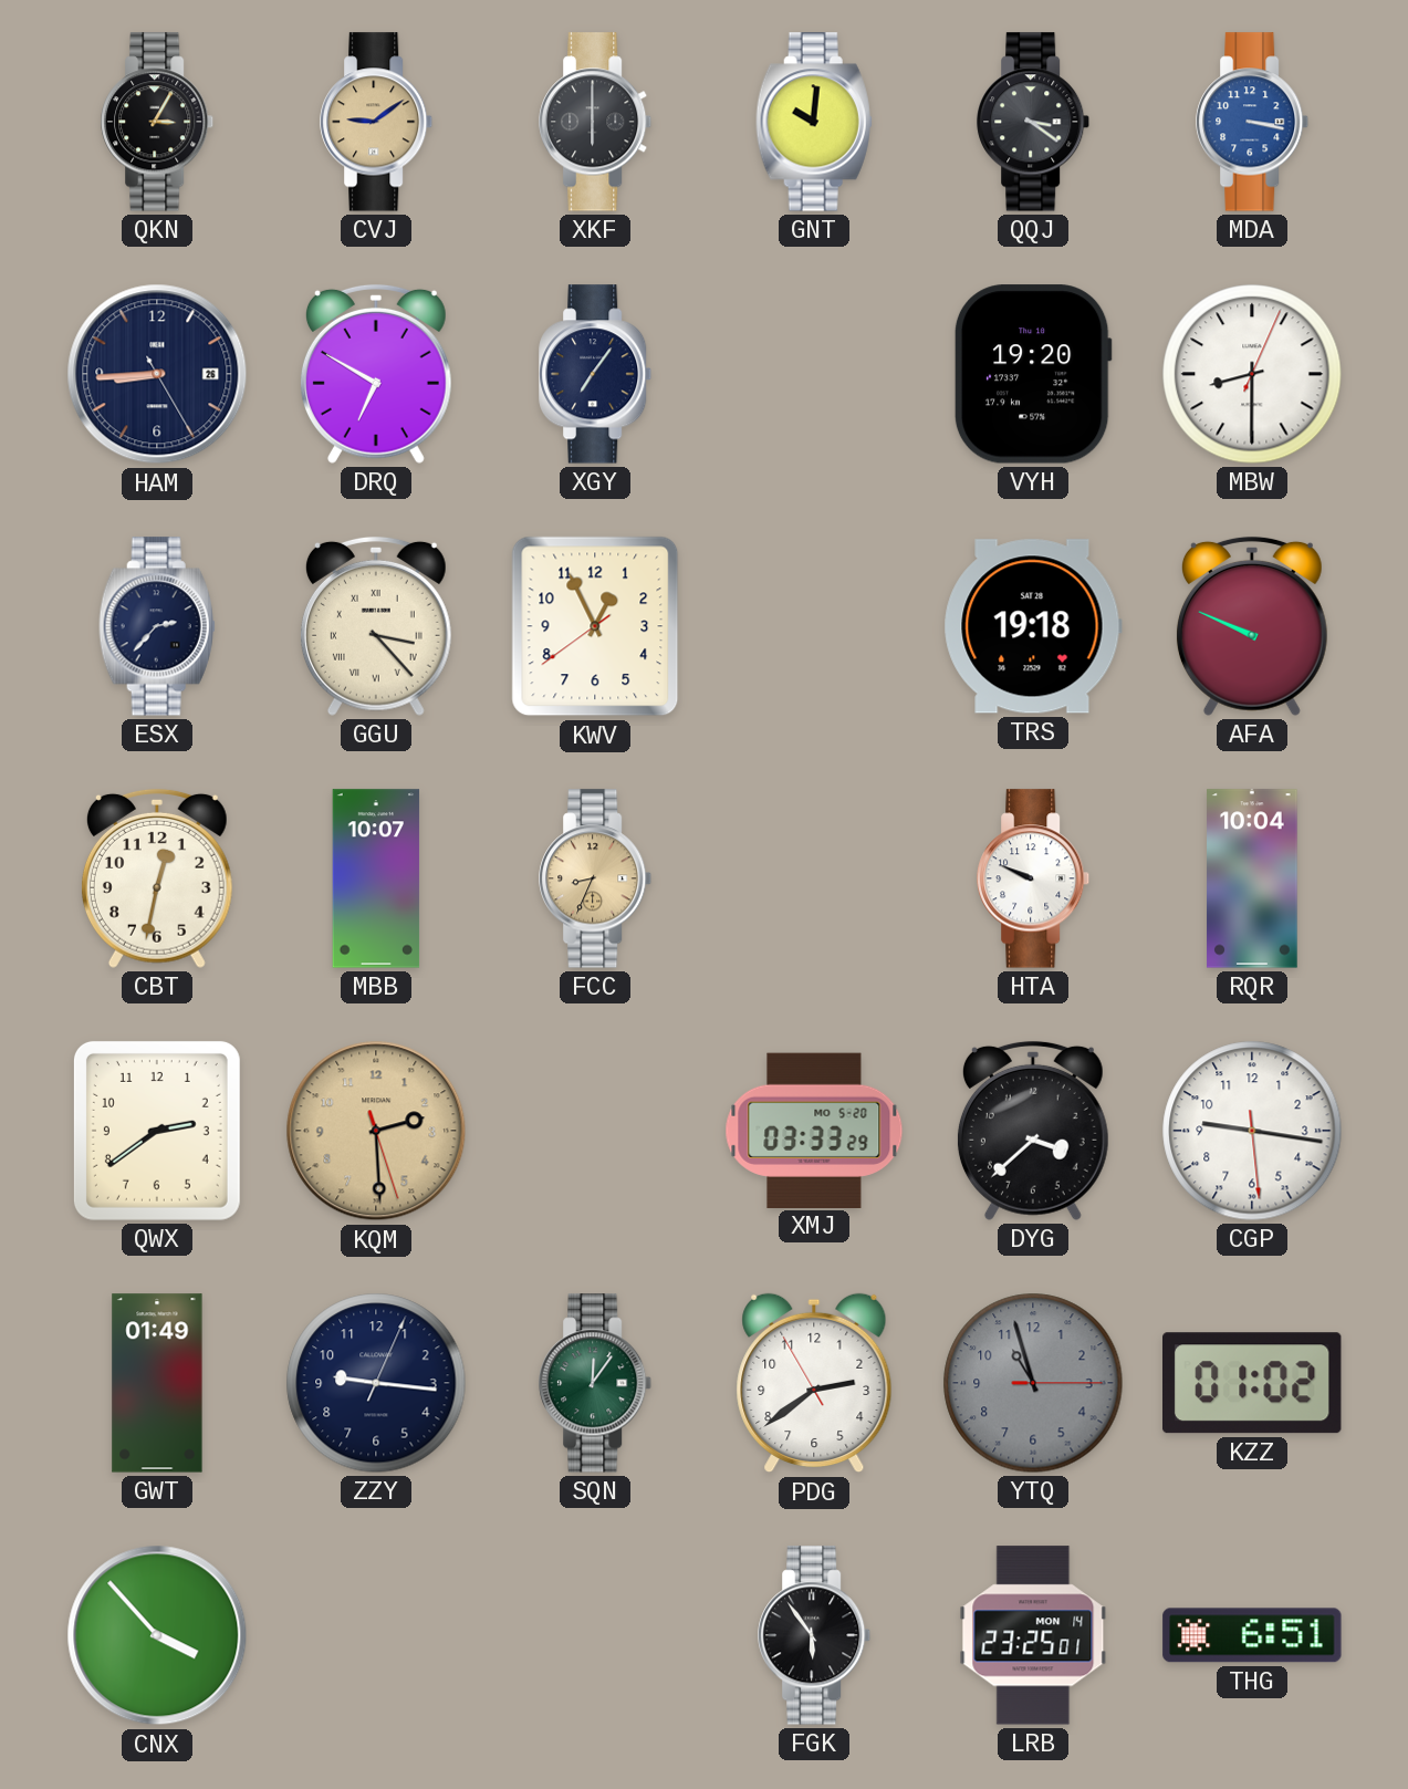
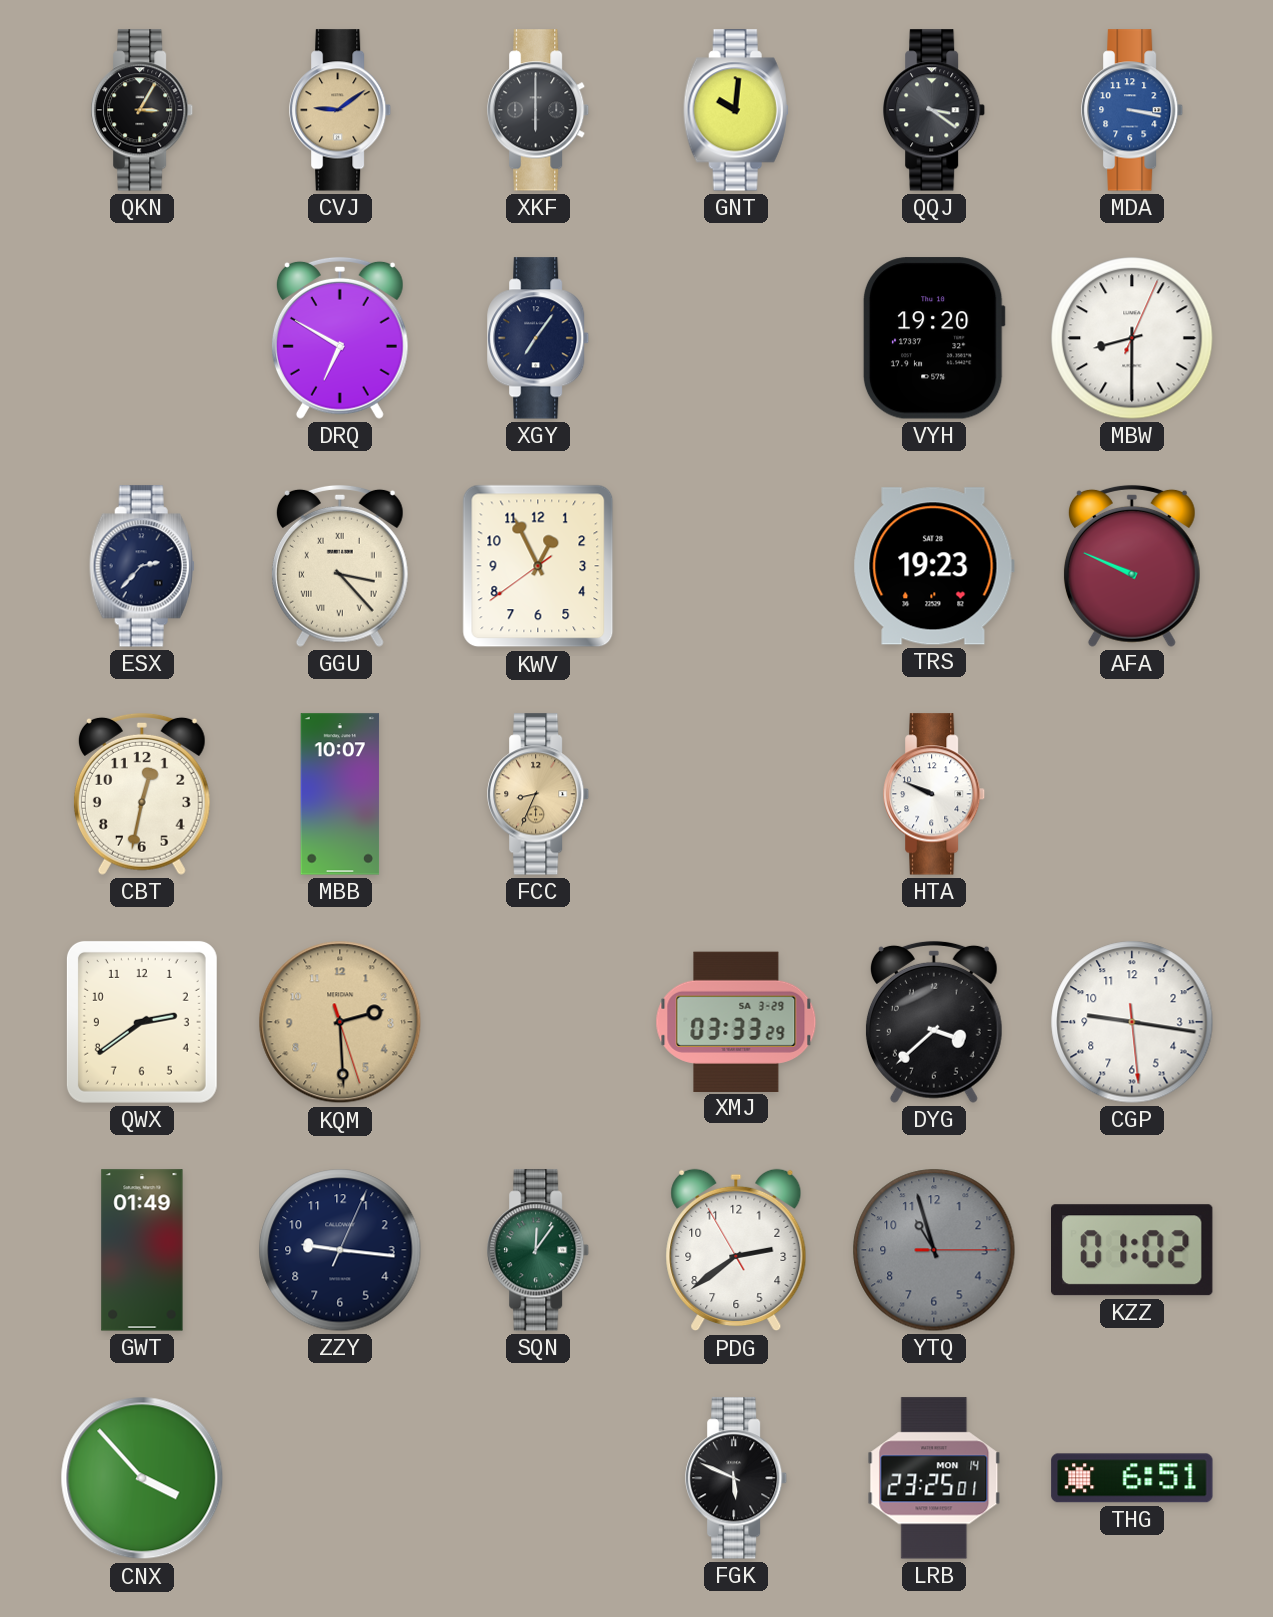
HAM: 8:44 -> none
TRS: 19:18 -> 19:23
RQR: 10:04 -> none
XMJ date: MO 5-20 -> SA 3-29
FGK: 5:54 -> 5:49
